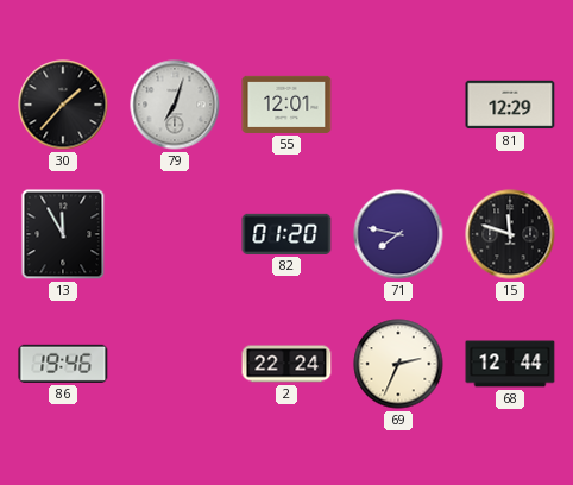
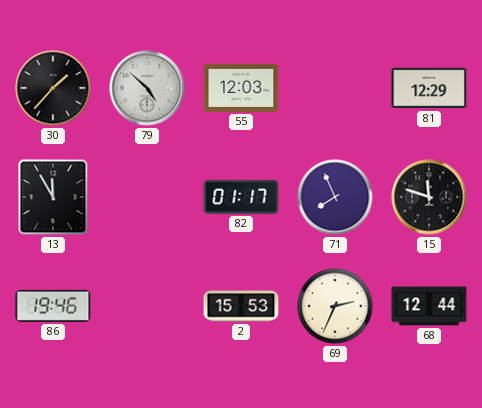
79: 7:03 -> 4:52
55: 12:01 -> 12:03
82: 01:20 -> 01:17
71: 7:47 -> 7:56
2: 22:24 -> 15:53
